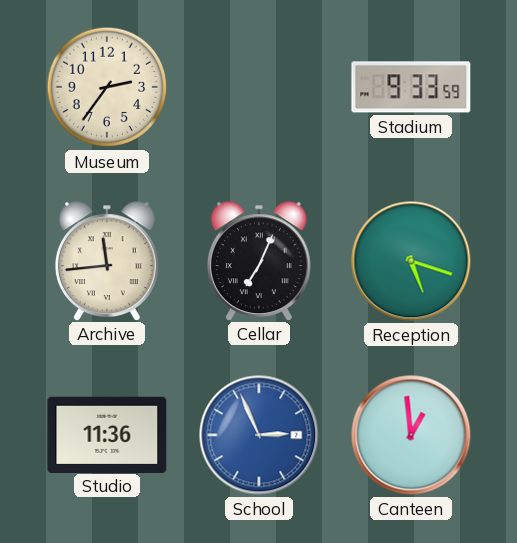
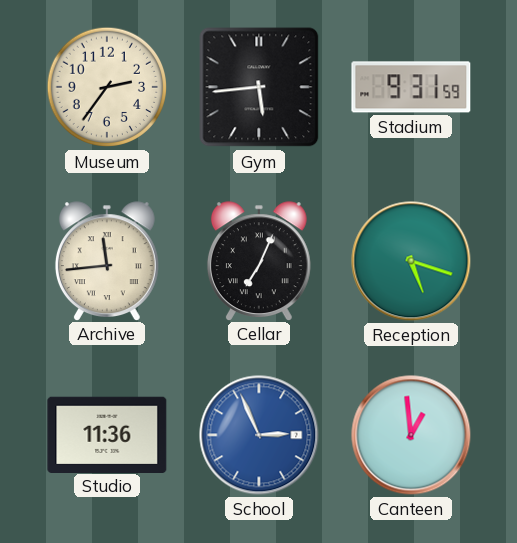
Gym: none -> 5:44
Stadium: 9:33 -> 9:31
